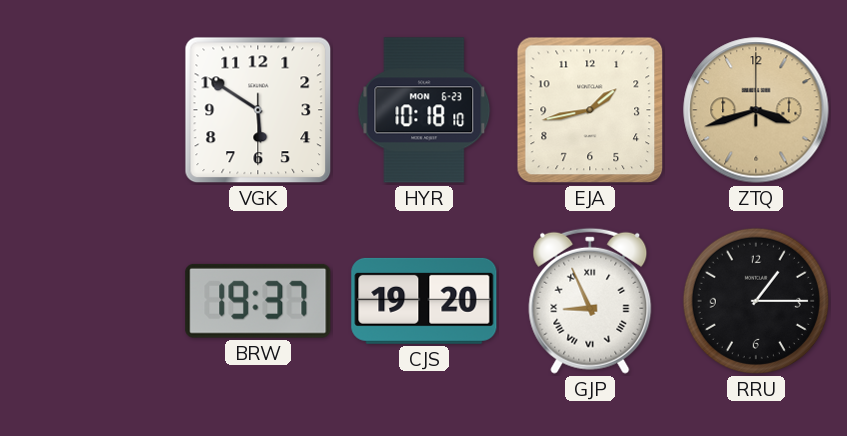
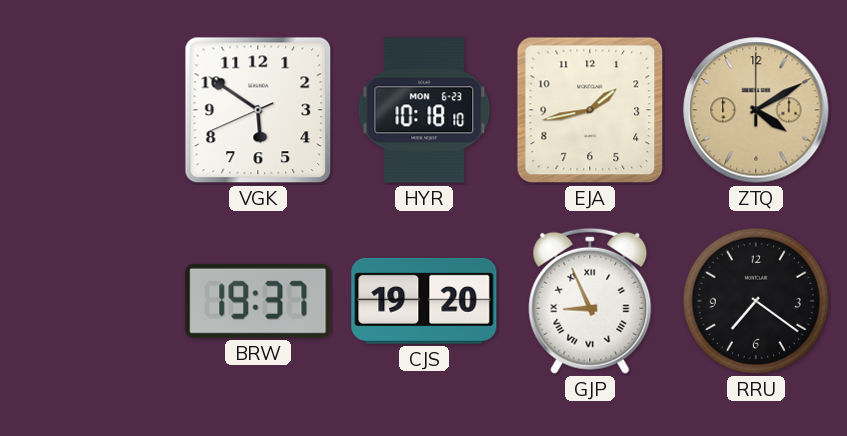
VGK: 5:50:30 -> 5:50:41
ZTQ: 3:42 -> 4:10
RRU: 1:15 -> 7:21
